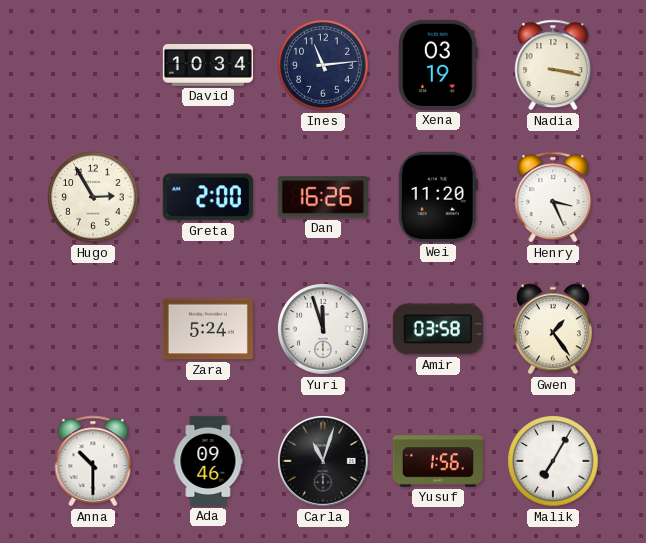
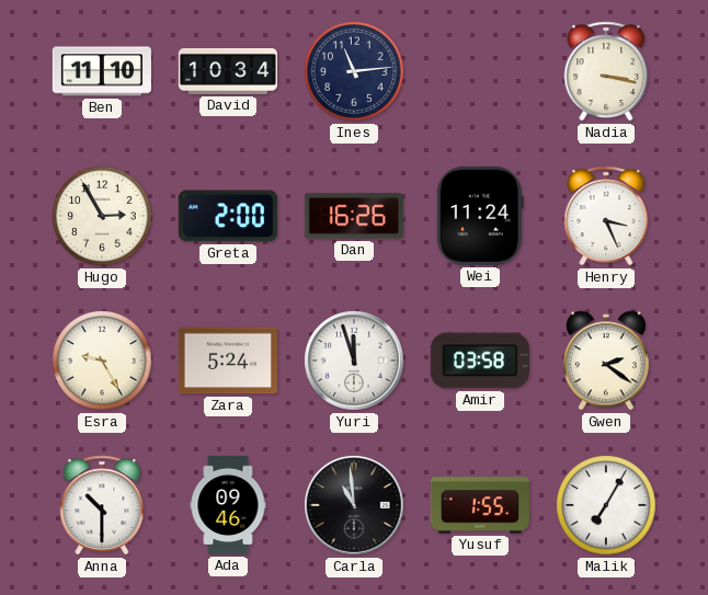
Ben: none -> 11:10
Xena: 03:19 -> none
Wei: 11:20 -> 11:24
Esra: none -> 9:25
Gwen: 1:24 -> 2:21
Carla: 11:03 -> 10:59
Yusuf: 1:56 -> 1:55
